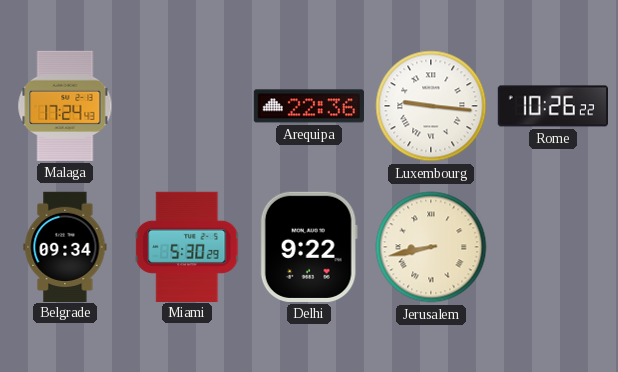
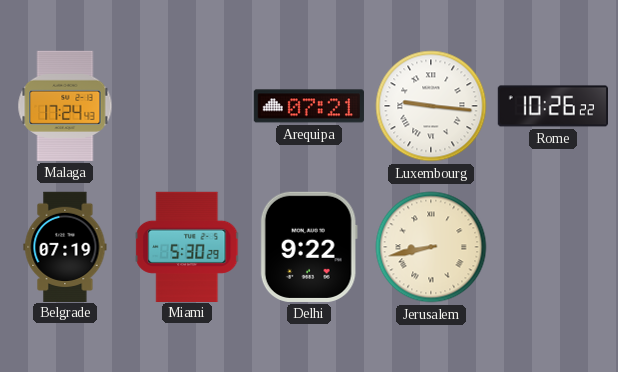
Arequipa: 22:36 -> 07:21
Belgrade: 09:34 -> 07:19
